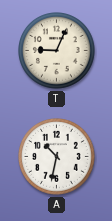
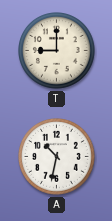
T: 9:04 -> 9:00
